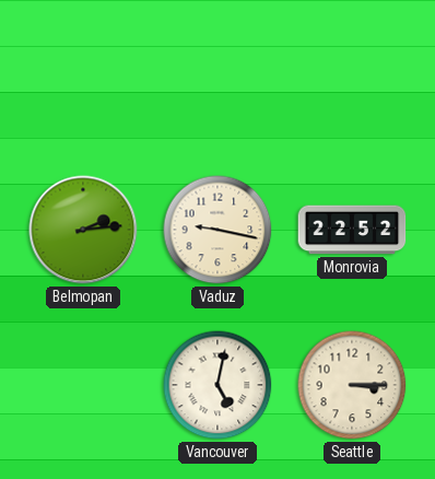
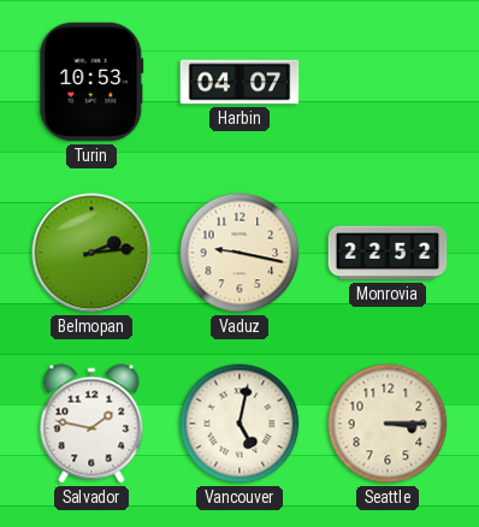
Turin: none -> 10:53
Harbin: none -> 04:07
Salvador: none -> 1:47
